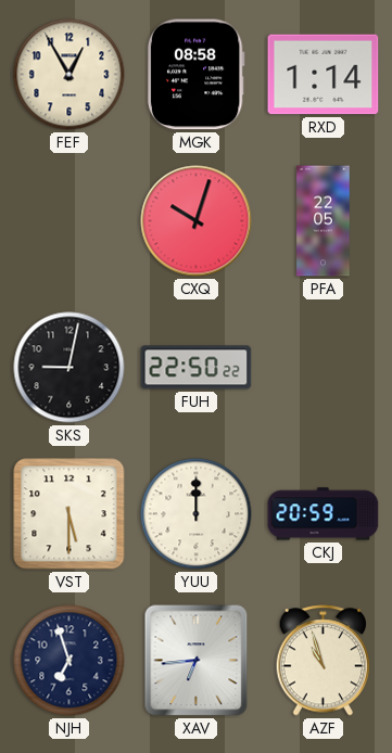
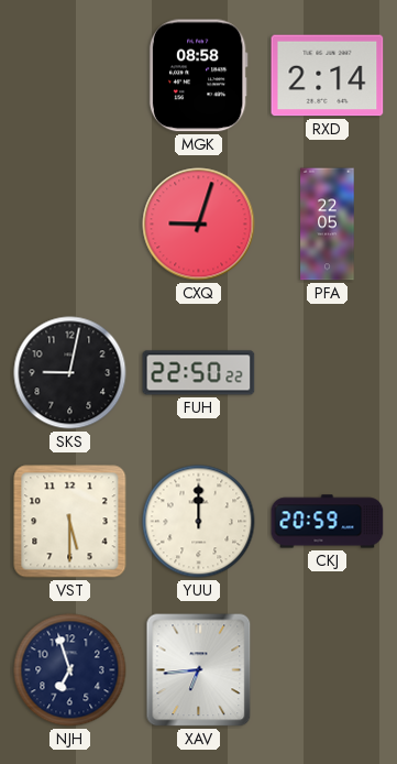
FEF: 12:55 -> none
RXD: 1:14 -> 2:14
CXQ: 10:03 -> 9:03
AZF: 10:57 -> none
